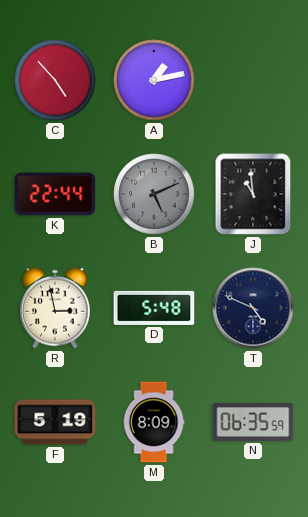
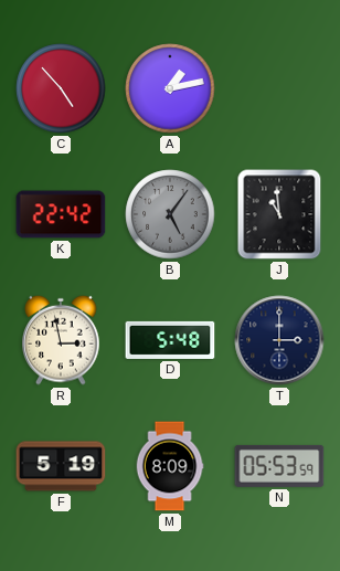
K: 22:44 -> 22:42
B: 5:11 -> 5:06
T: 4:49 -> 3:00
N: 06:35 -> 05:53
